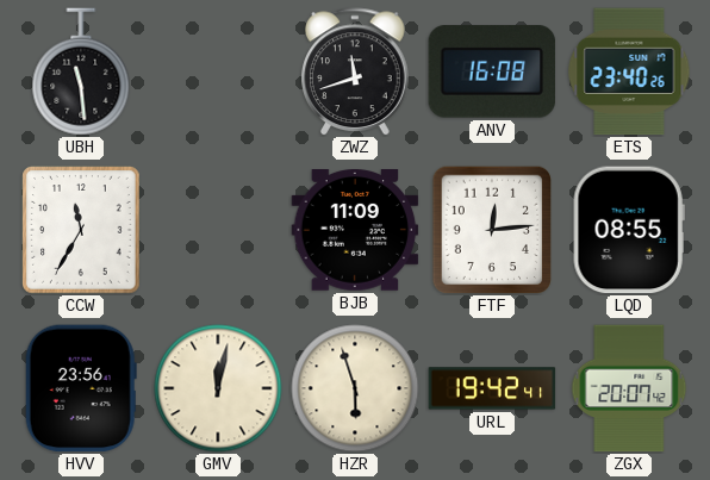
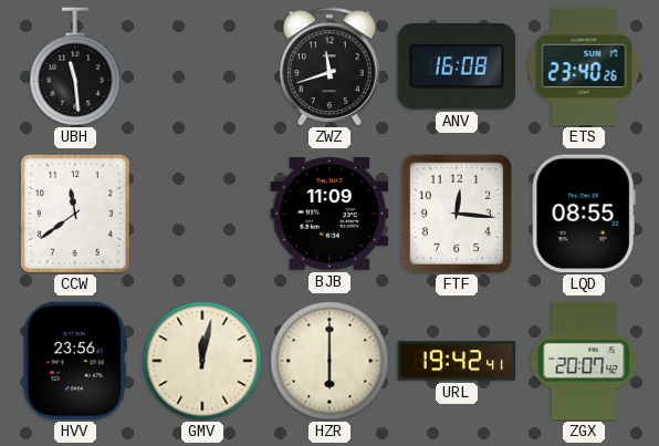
CCW: 11:35 -> 11:39
FTF: 12:14 -> 12:16
HZR: 5:57 -> 6:00
